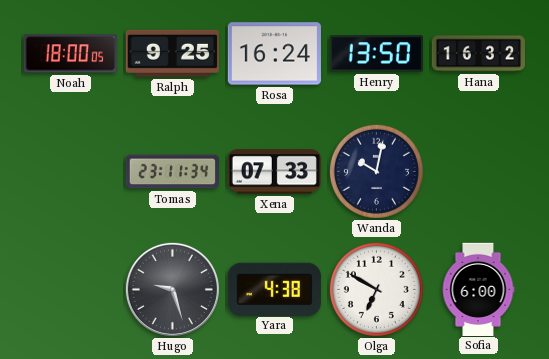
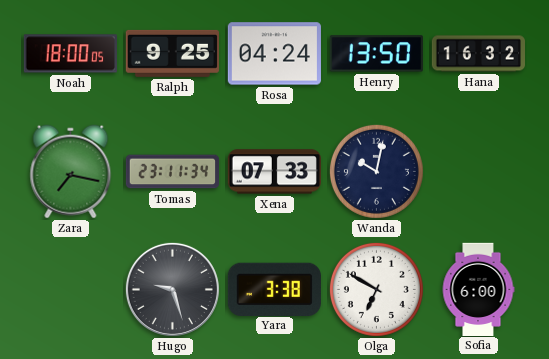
Rosa: 16:24 -> 04:24
Zara: none -> 7:17
Yara: 4:38 -> 3:38
